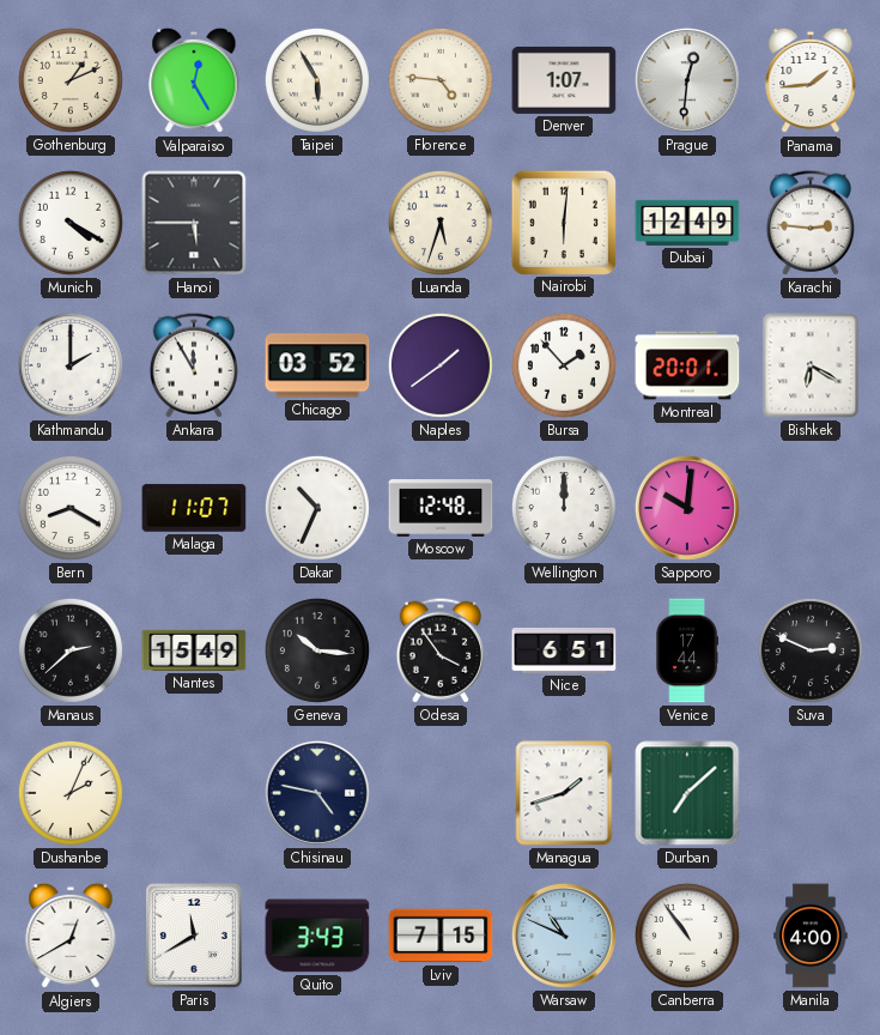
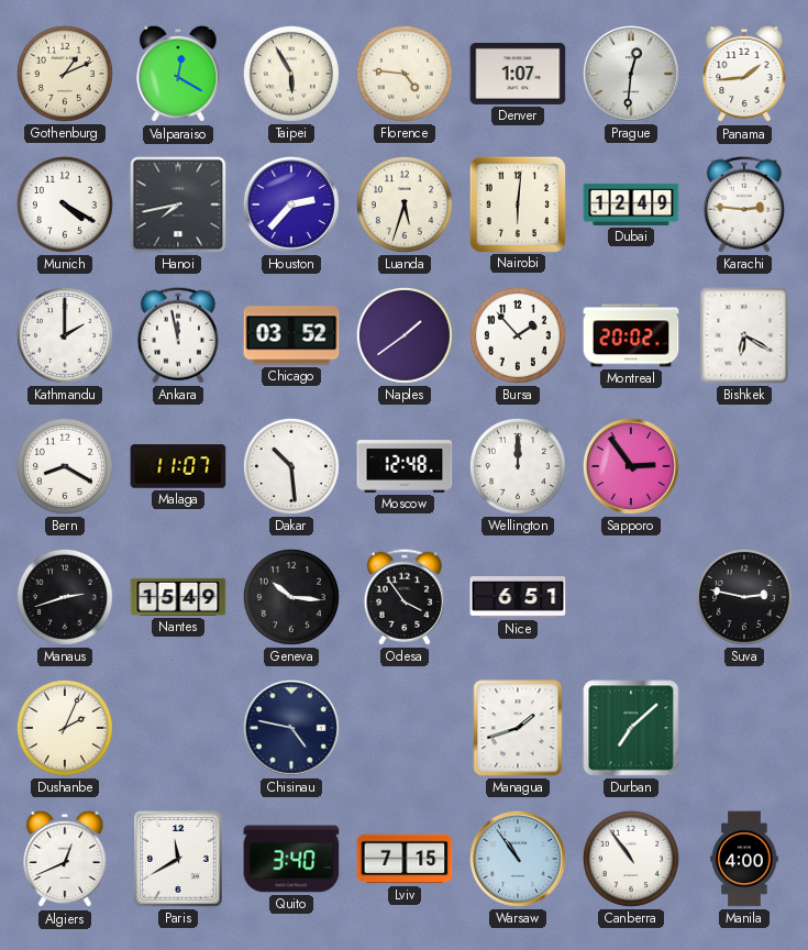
Valparaiso: 12:25 -> 12:20
Hanoi: 5:45 -> 7:43
Houston: none -> 2:37
Ankara: 11:55 -> 11:58
Montreal: 20:01 -> 20:02
Dakar: 10:34 -> 10:29
Sapporo: 10:01 -> 2:54
Manaus: 2:38 -> 2:42
Venice: 17:44 -> none
Suva: 2:49 -> 2:47
Algiers: 12:40 -> 12:41
Quito: 3:43 -> 3:40
Warsaw: 10:49 -> 10:54
